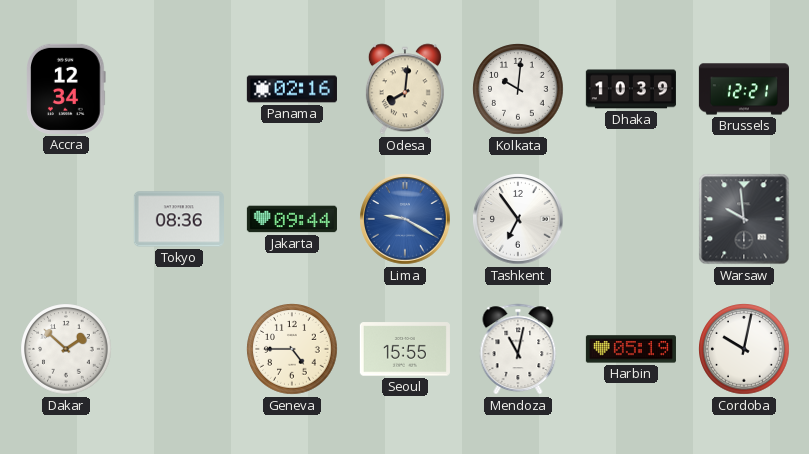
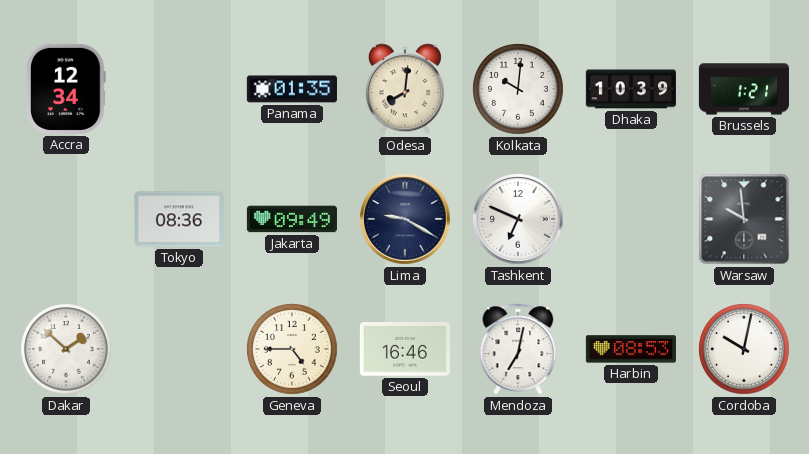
Panama: 02:16 -> 01:35
Brussels: 12:21 -> 1:21
Jakarta: 09:44 -> 09:49
Lima dial: blue -> navy
Tashkent: 6:54 -> 6:49
Seoul: 15:55 -> 16:46
Mendoza: 11:02 -> 7:02
Harbin: 05:19 -> 08:53
